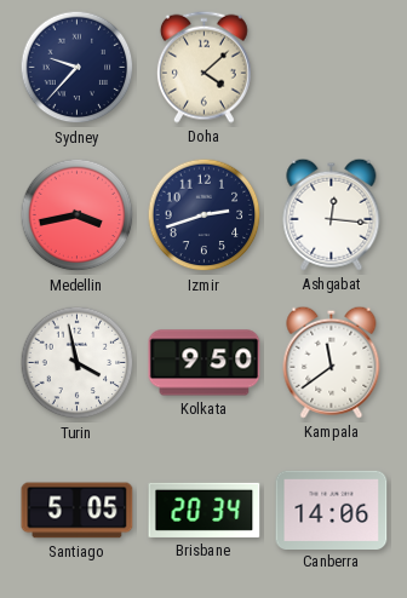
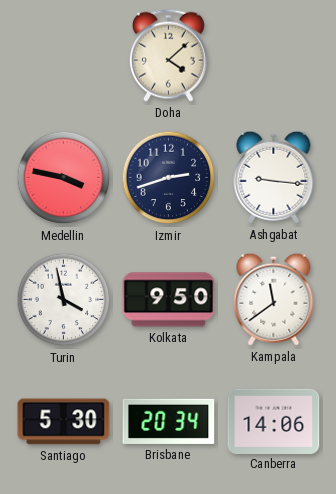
Sydney: 9:37 -> none
Medellin: 3:43 -> 3:47
Ashgabat: 12:16 -> 9:16
Santiago: 5:05 -> 5:30
